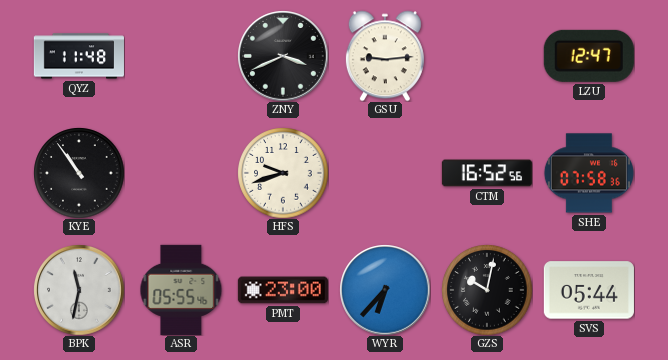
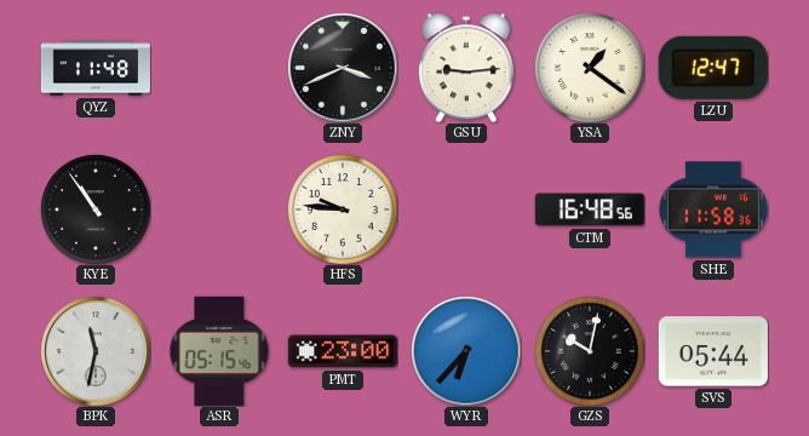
YSA: none -> 1:21
HFS: 9:42 -> 9:46
CTM: 16:52 -> 16:48
SHE: 07:58 -> 11:58
ASR: 05:55 -> 05:15
